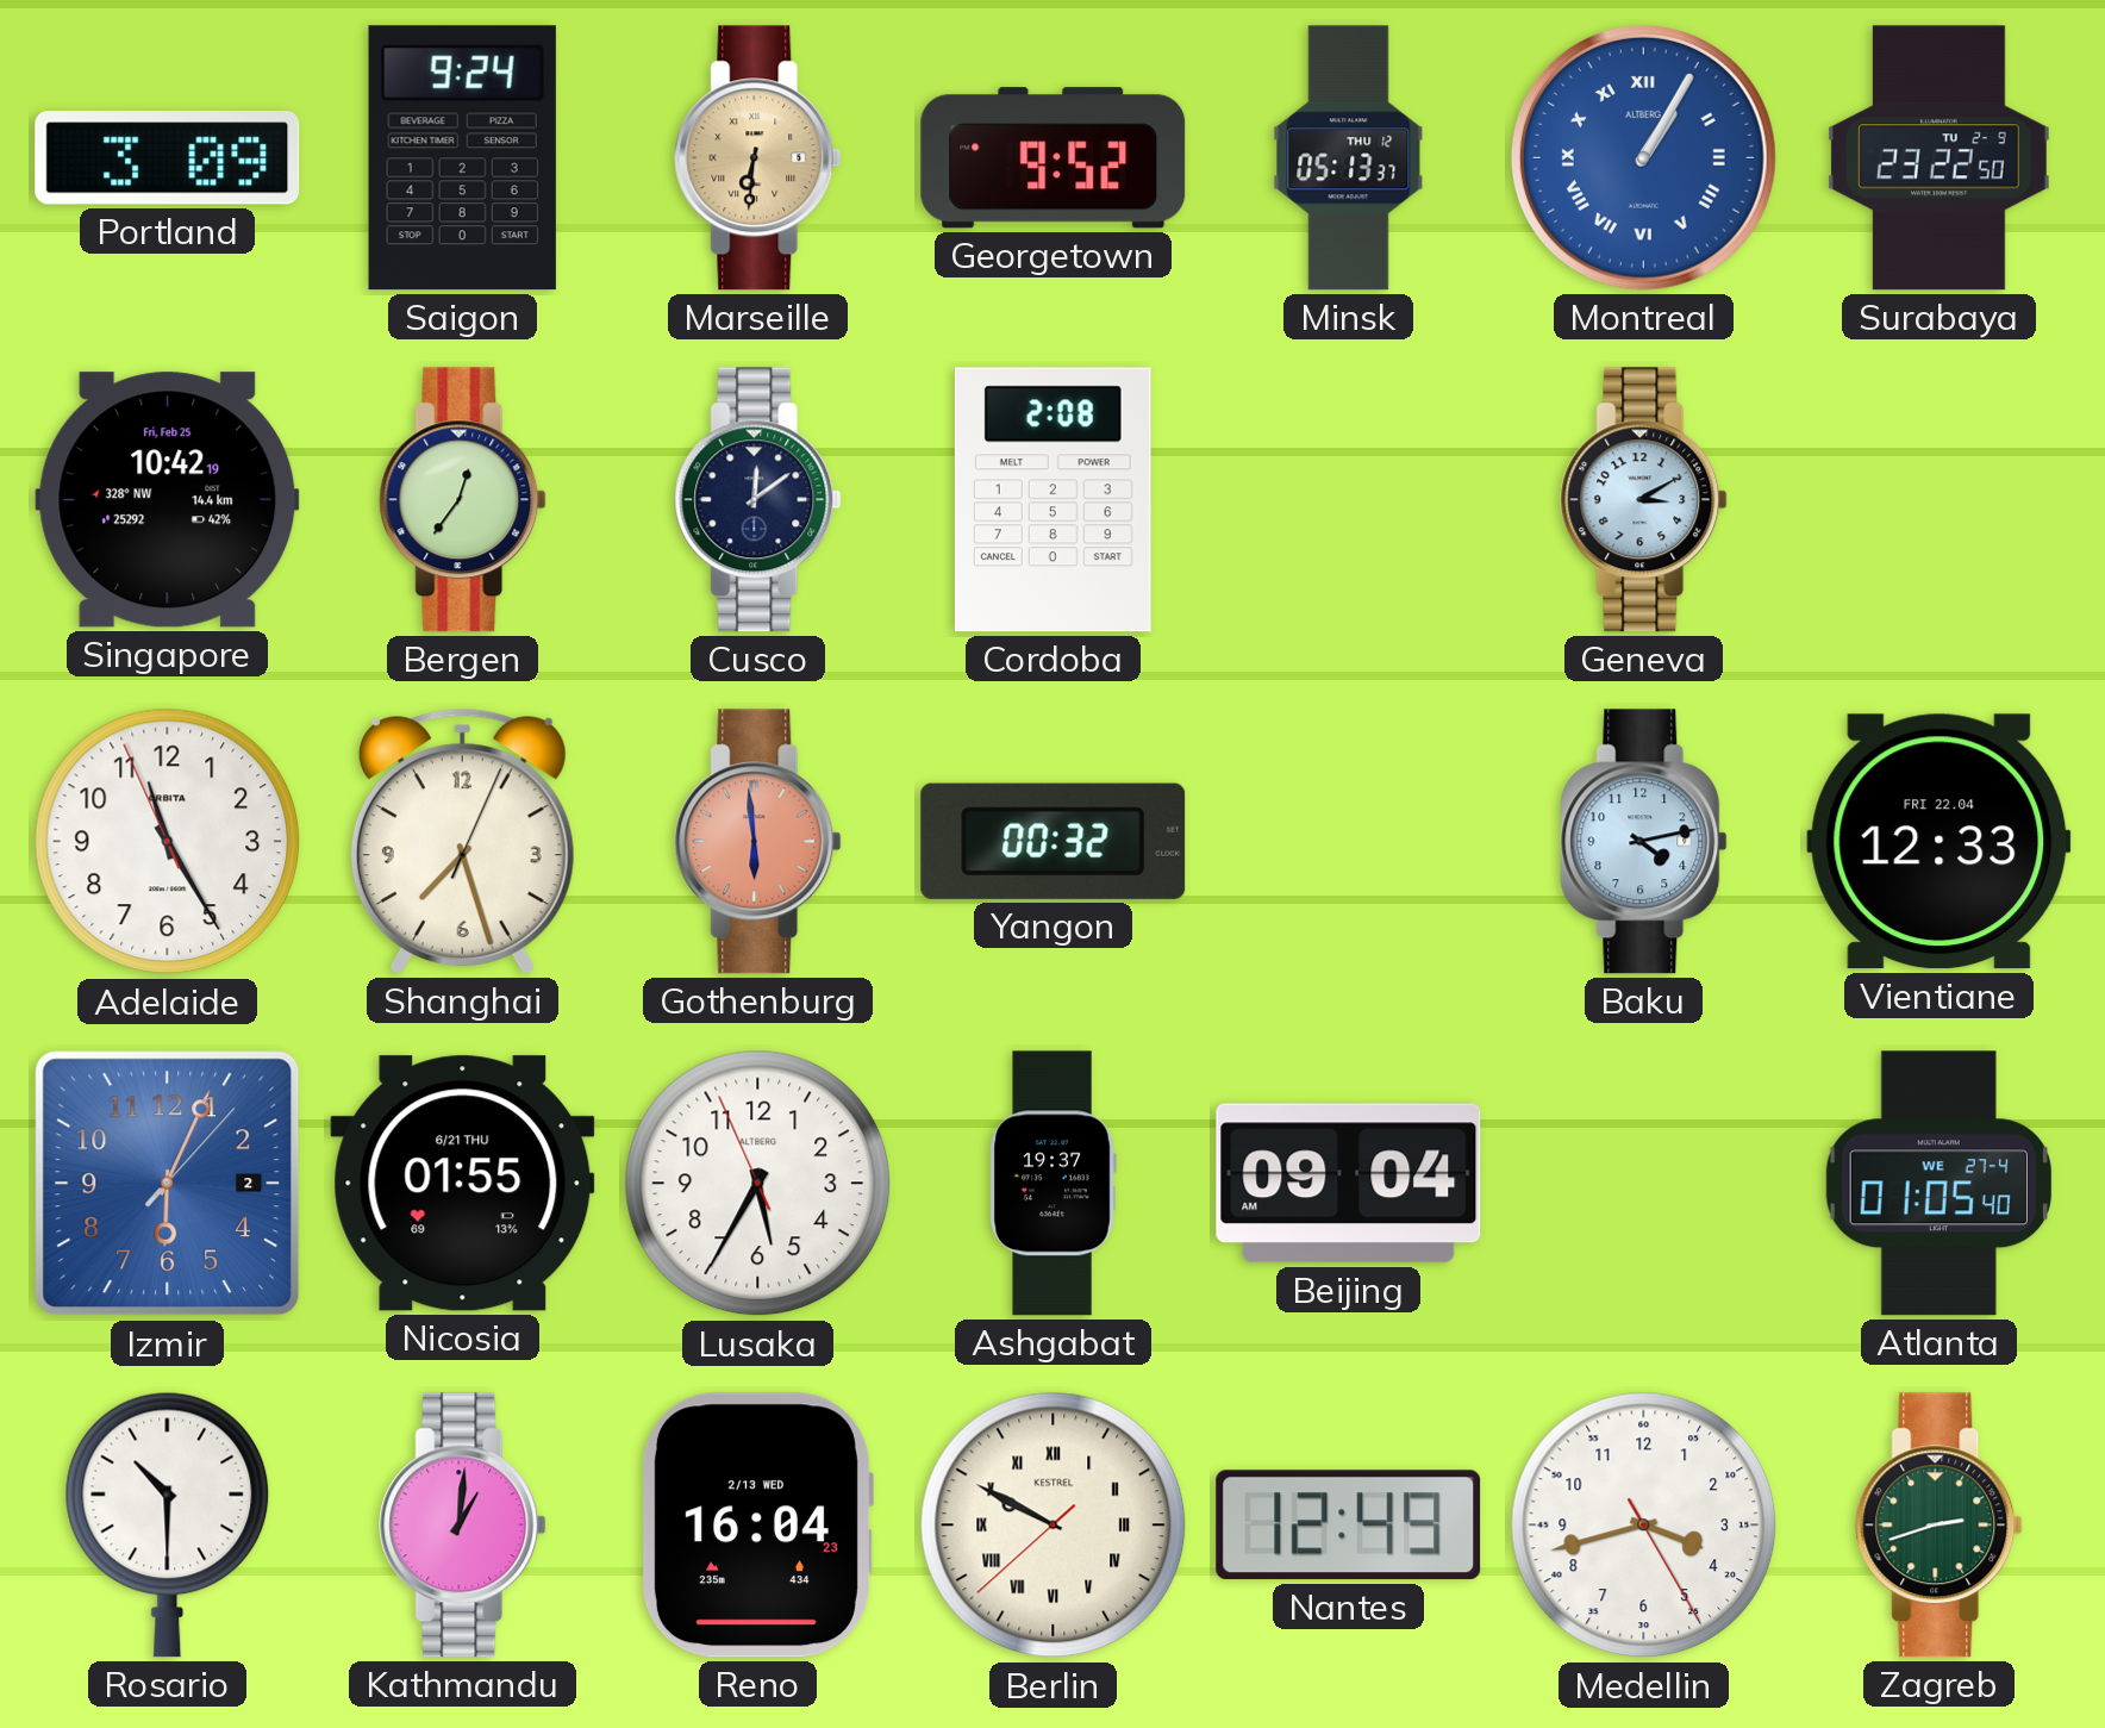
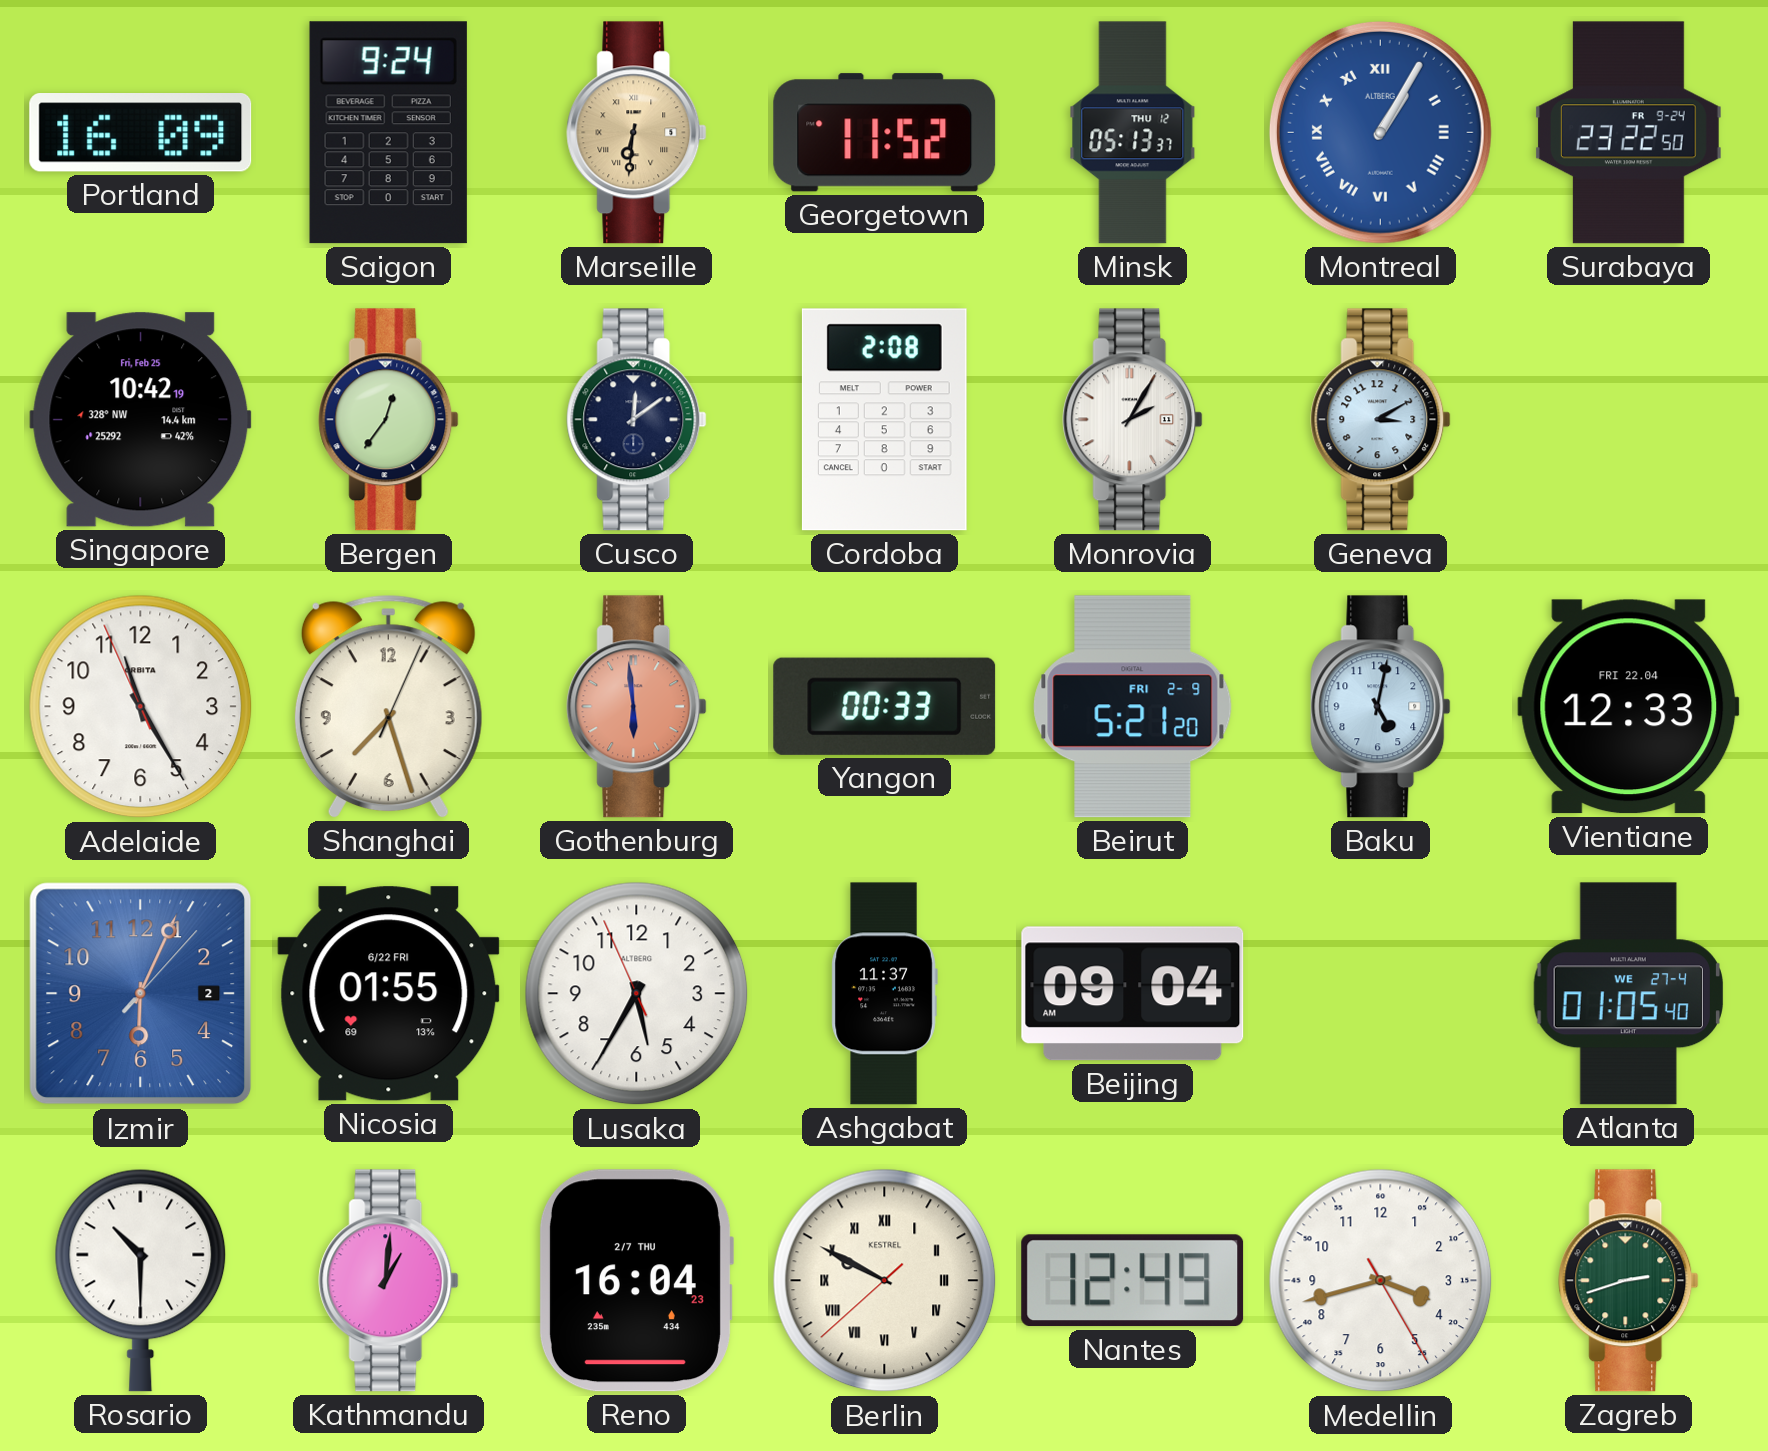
Portland: 3:09 -> 16:09
Georgetown: 9:52 -> 11:52
Surabaya date: TU 2-9 -> FR 9-24
Monrovia: none -> 2:05
Yangon: 00:32 -> 00:33
Beirut: none -> 5:21
Baku: 4:13 -> 5:02
Nicosia date: 6/21 THU -> 6/22 FRI
Ashgabat: 19:37 -> 11:37
Reno date: 2/13 WED -> 2/7 THU
